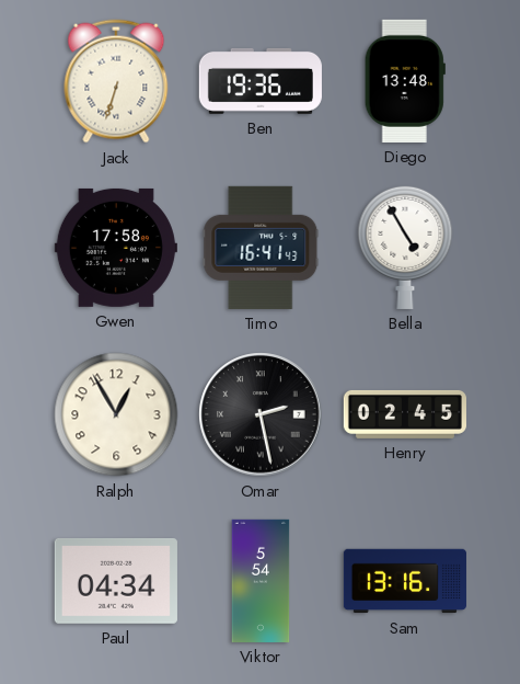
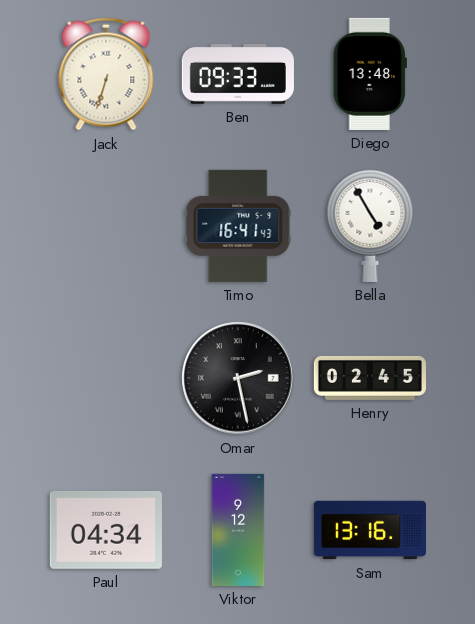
Ben: 19:36 -> 09:33
Gwen: 17:58 -> none
Ralph: 12:55 -> none
Viktor: 5:54 -> 9:12
